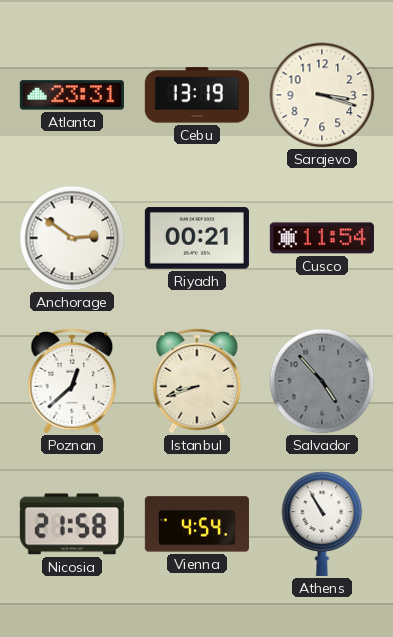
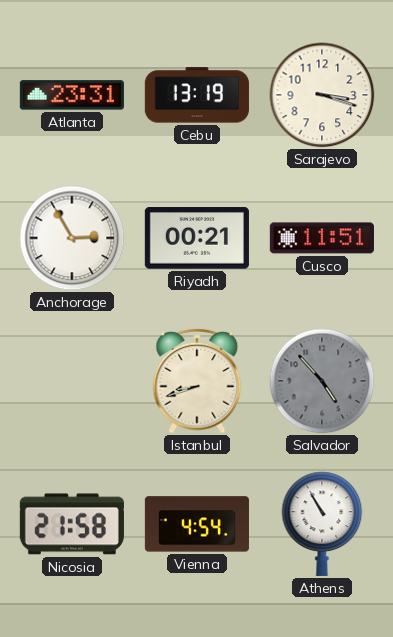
Anchorage: 2:51 -> 2:55
Cusco: 11:54 -> 11:51
Poznan: 12:38 -> none
